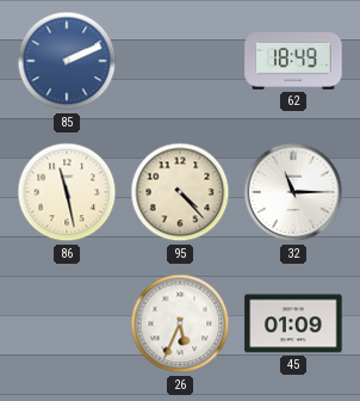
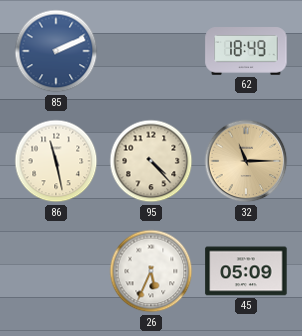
32 dial: white -> champagne
45: 01:09 -> 05:09
